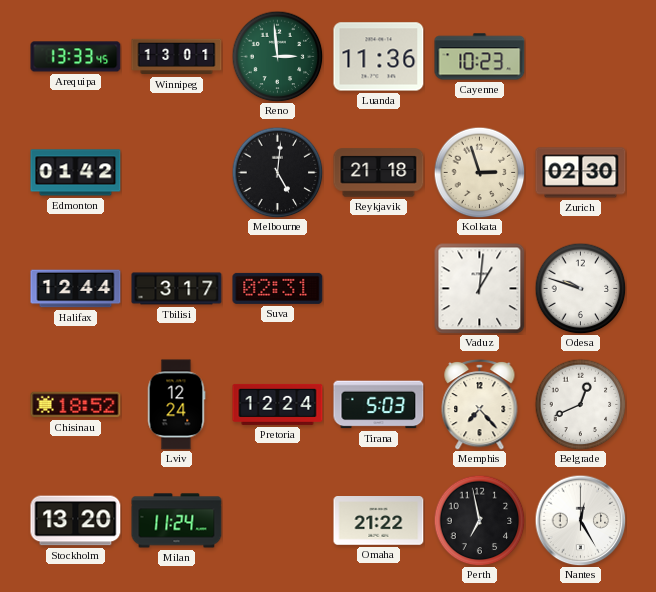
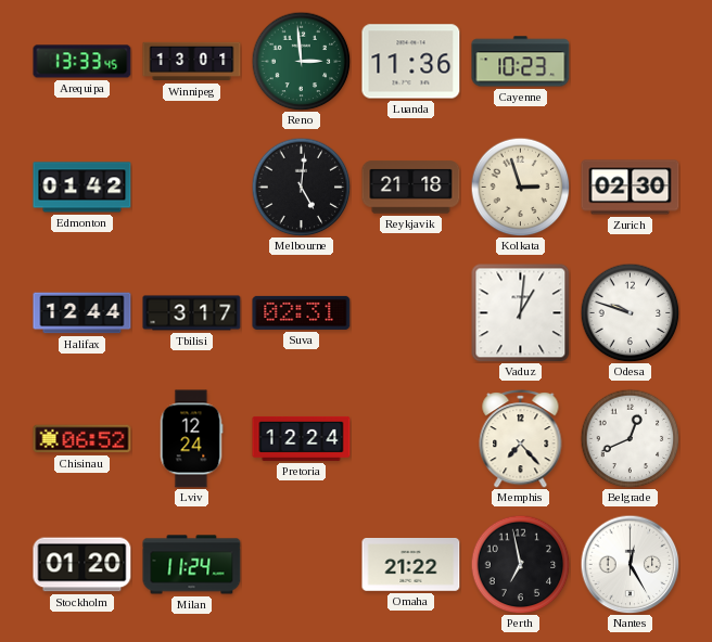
Chisinau: 18:52 -> 06:52
Tirana: 5:03 -> none
Stockholm: 13:20 -> 01:20
